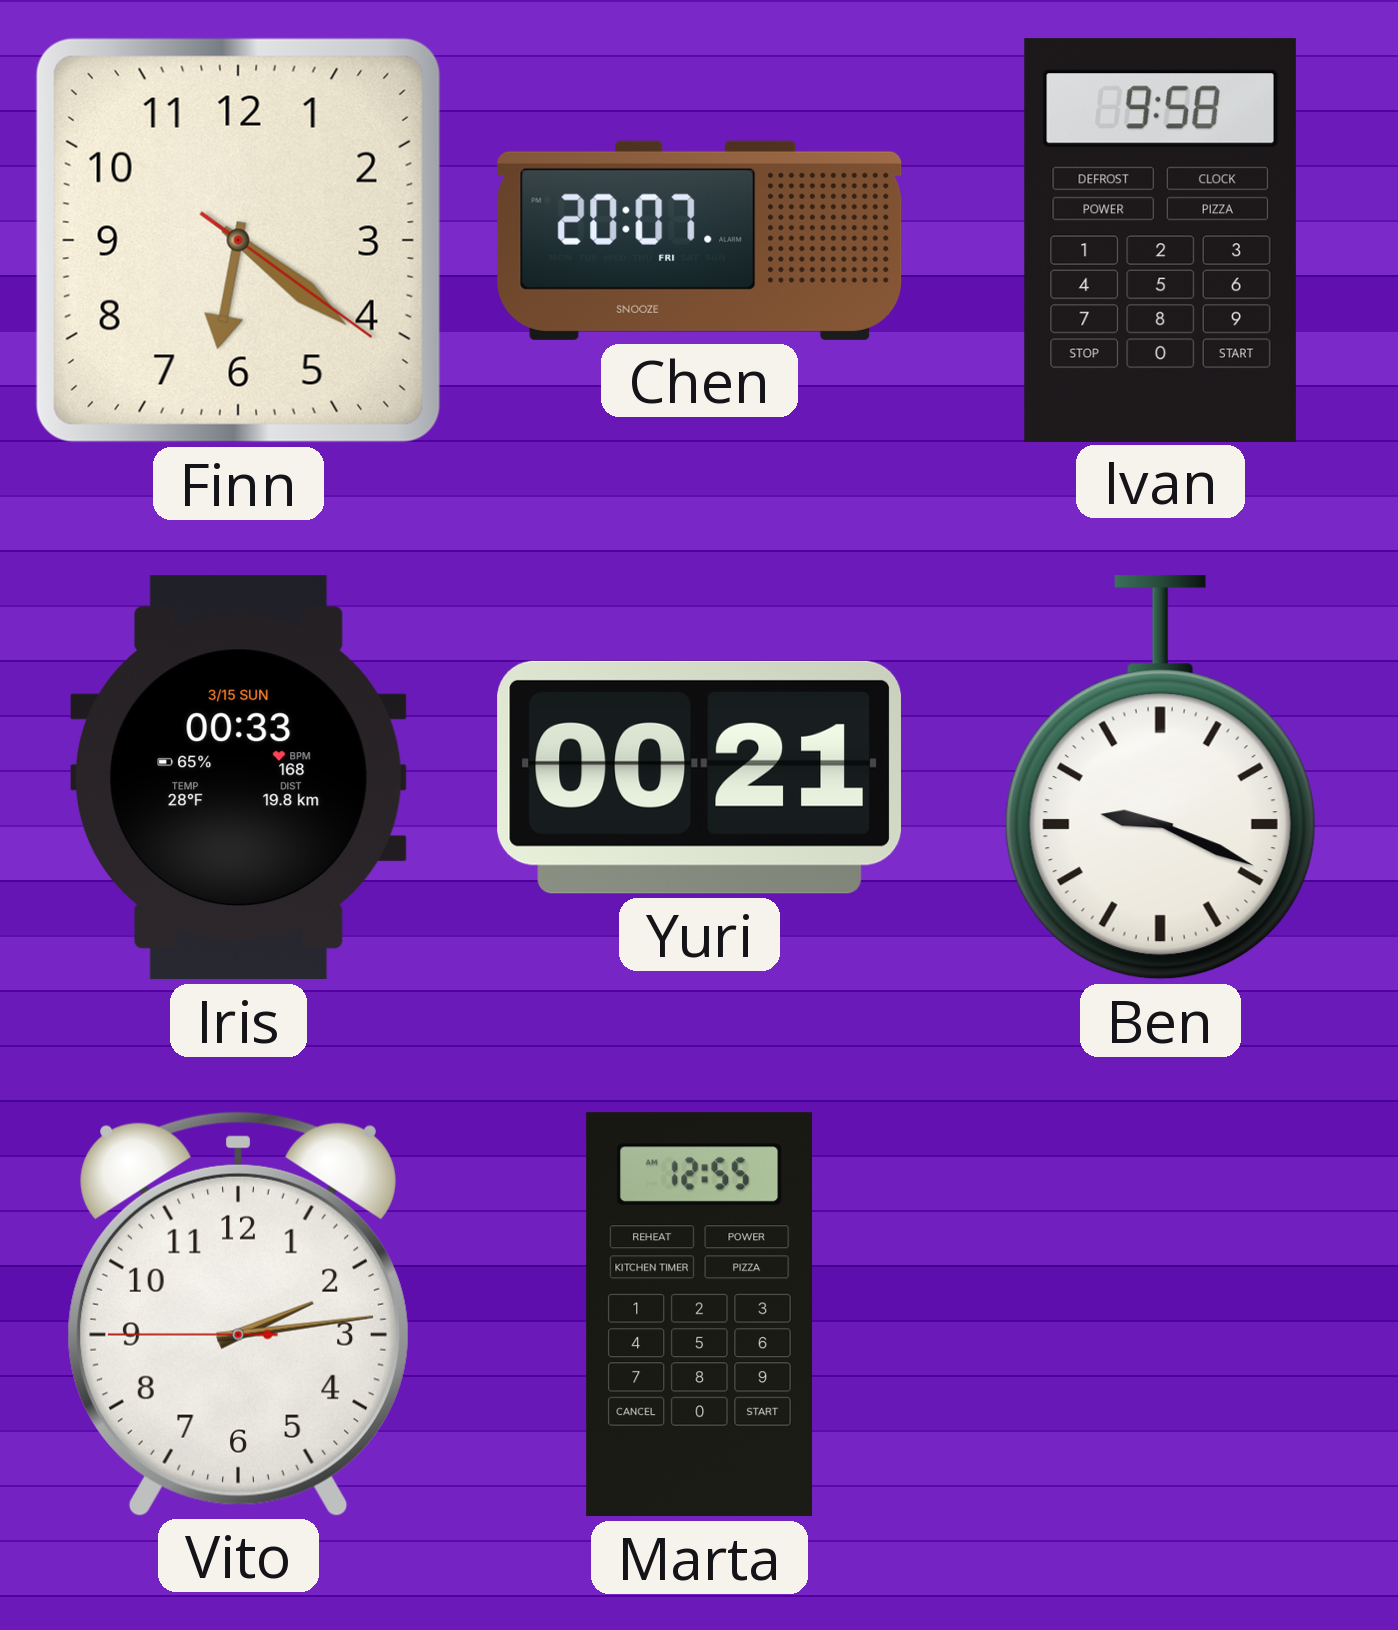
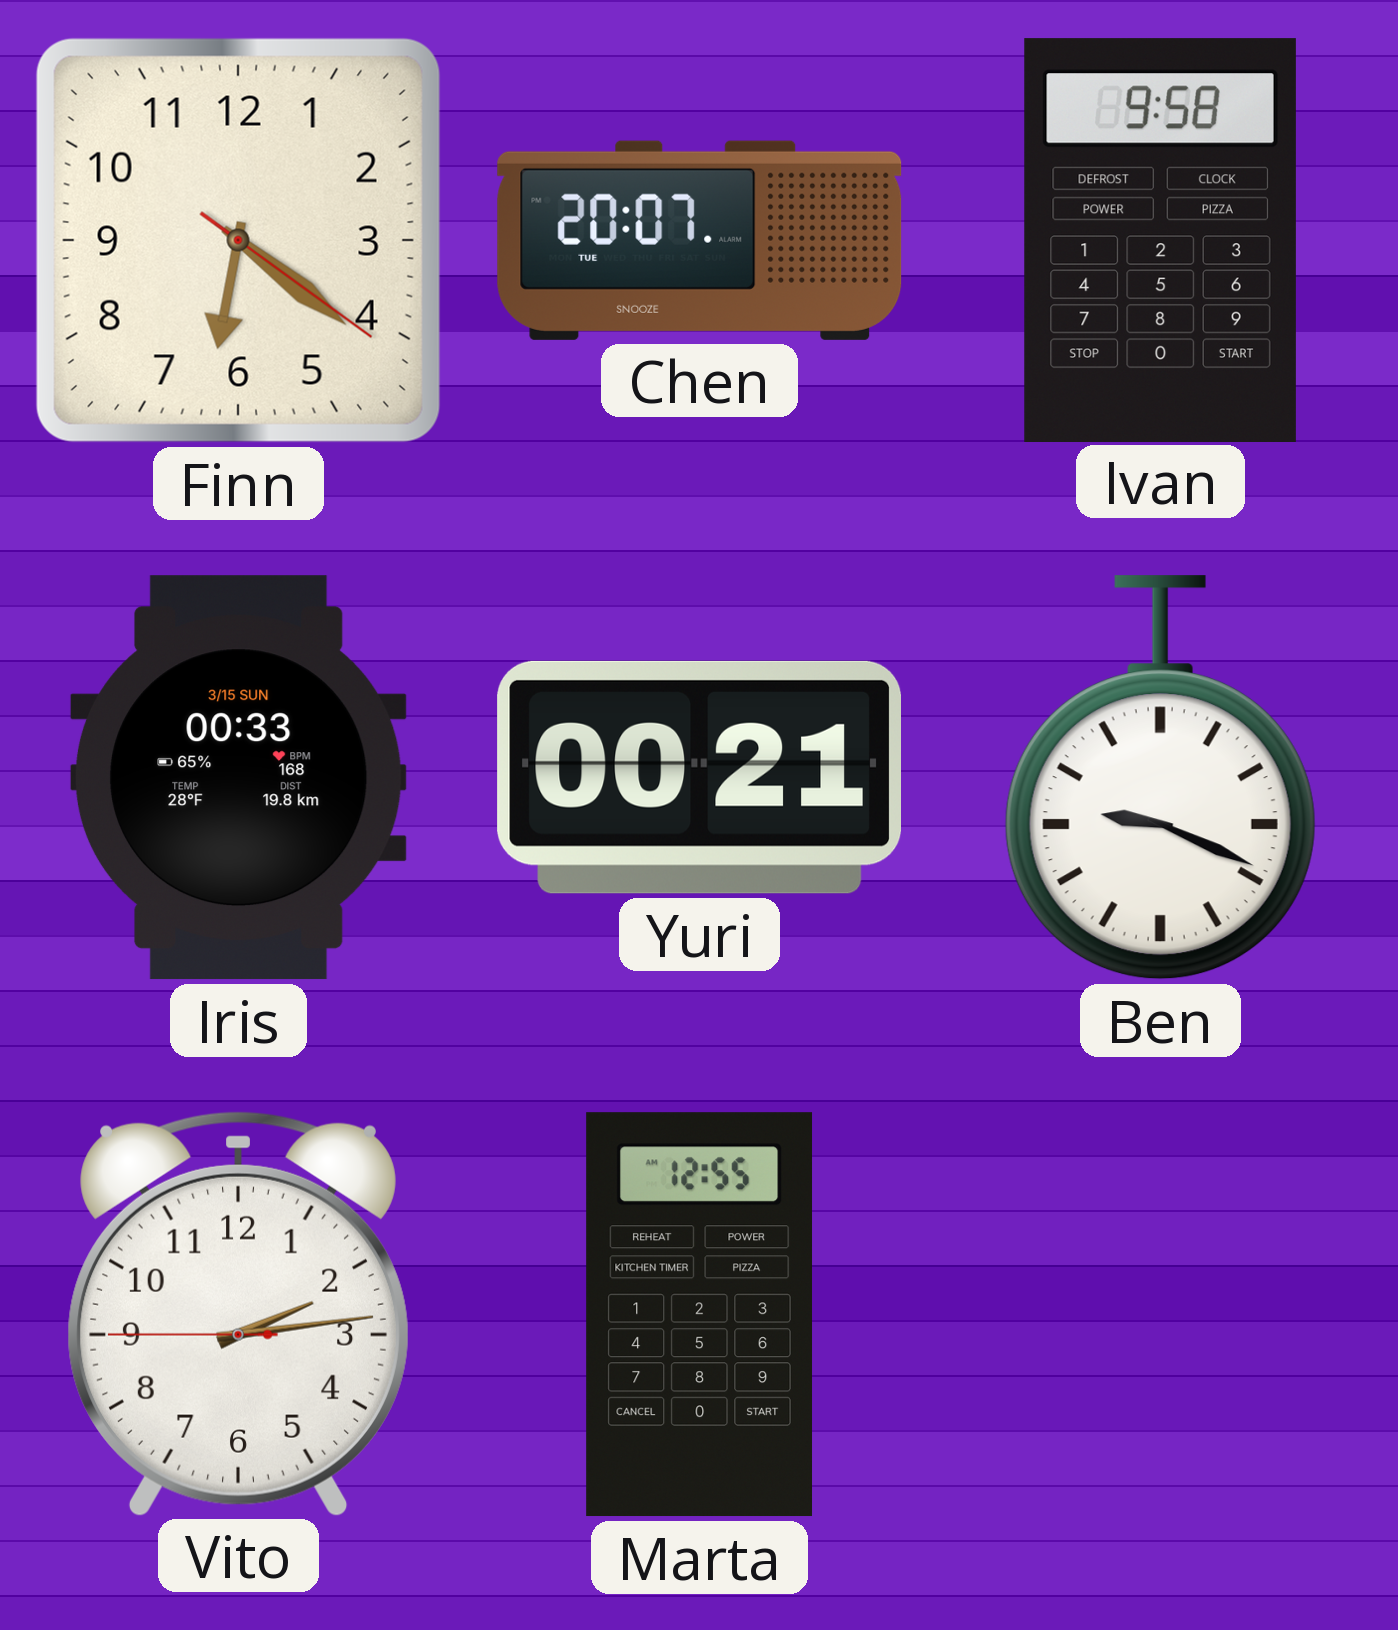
Chen date: FRI -> TUE
